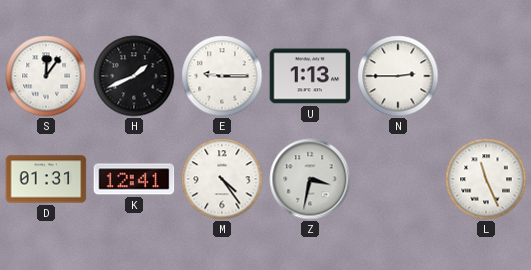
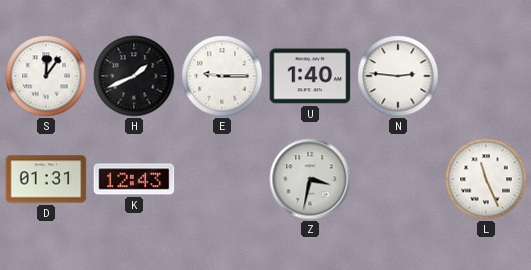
U: 1:13 -> 1:40
N: 2:45 -> 2:46
K: 12:41 -> 12:43
M: 4:24 -> none
